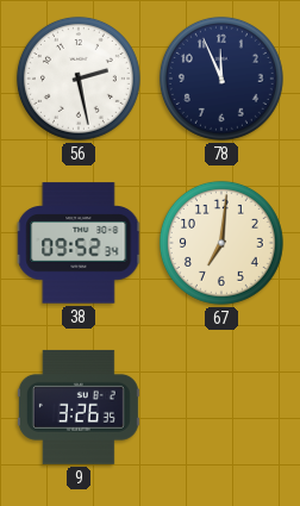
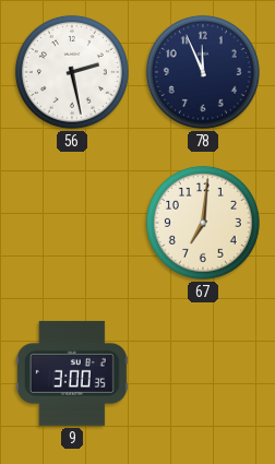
38: 09:52 -> none
9: 3:26 -> 3:00
